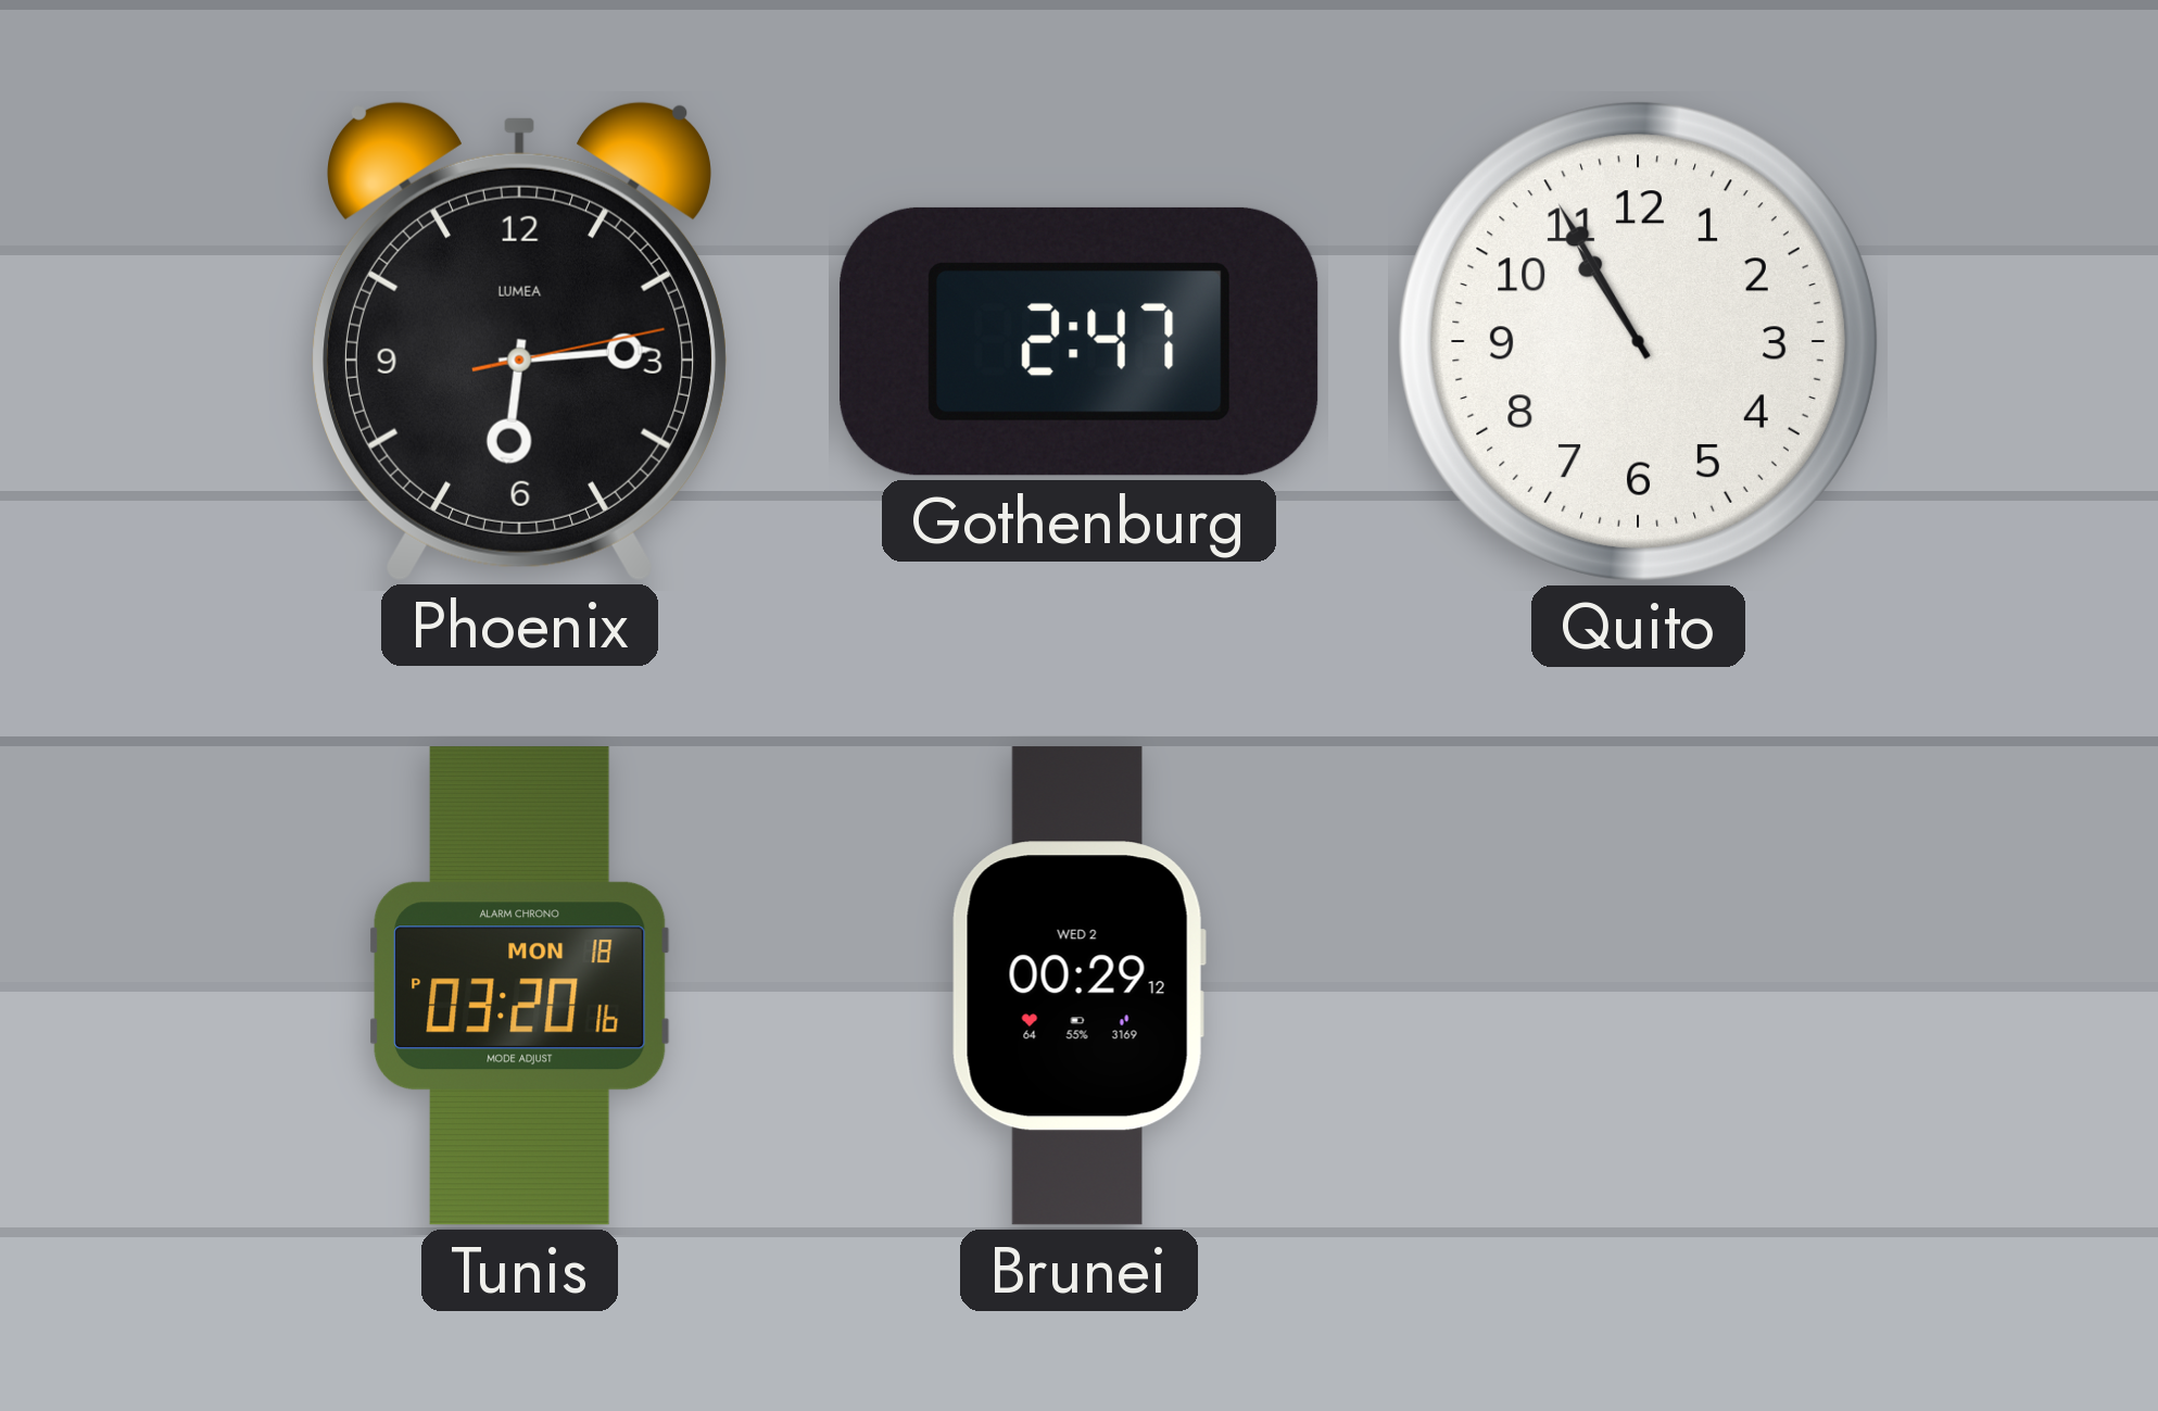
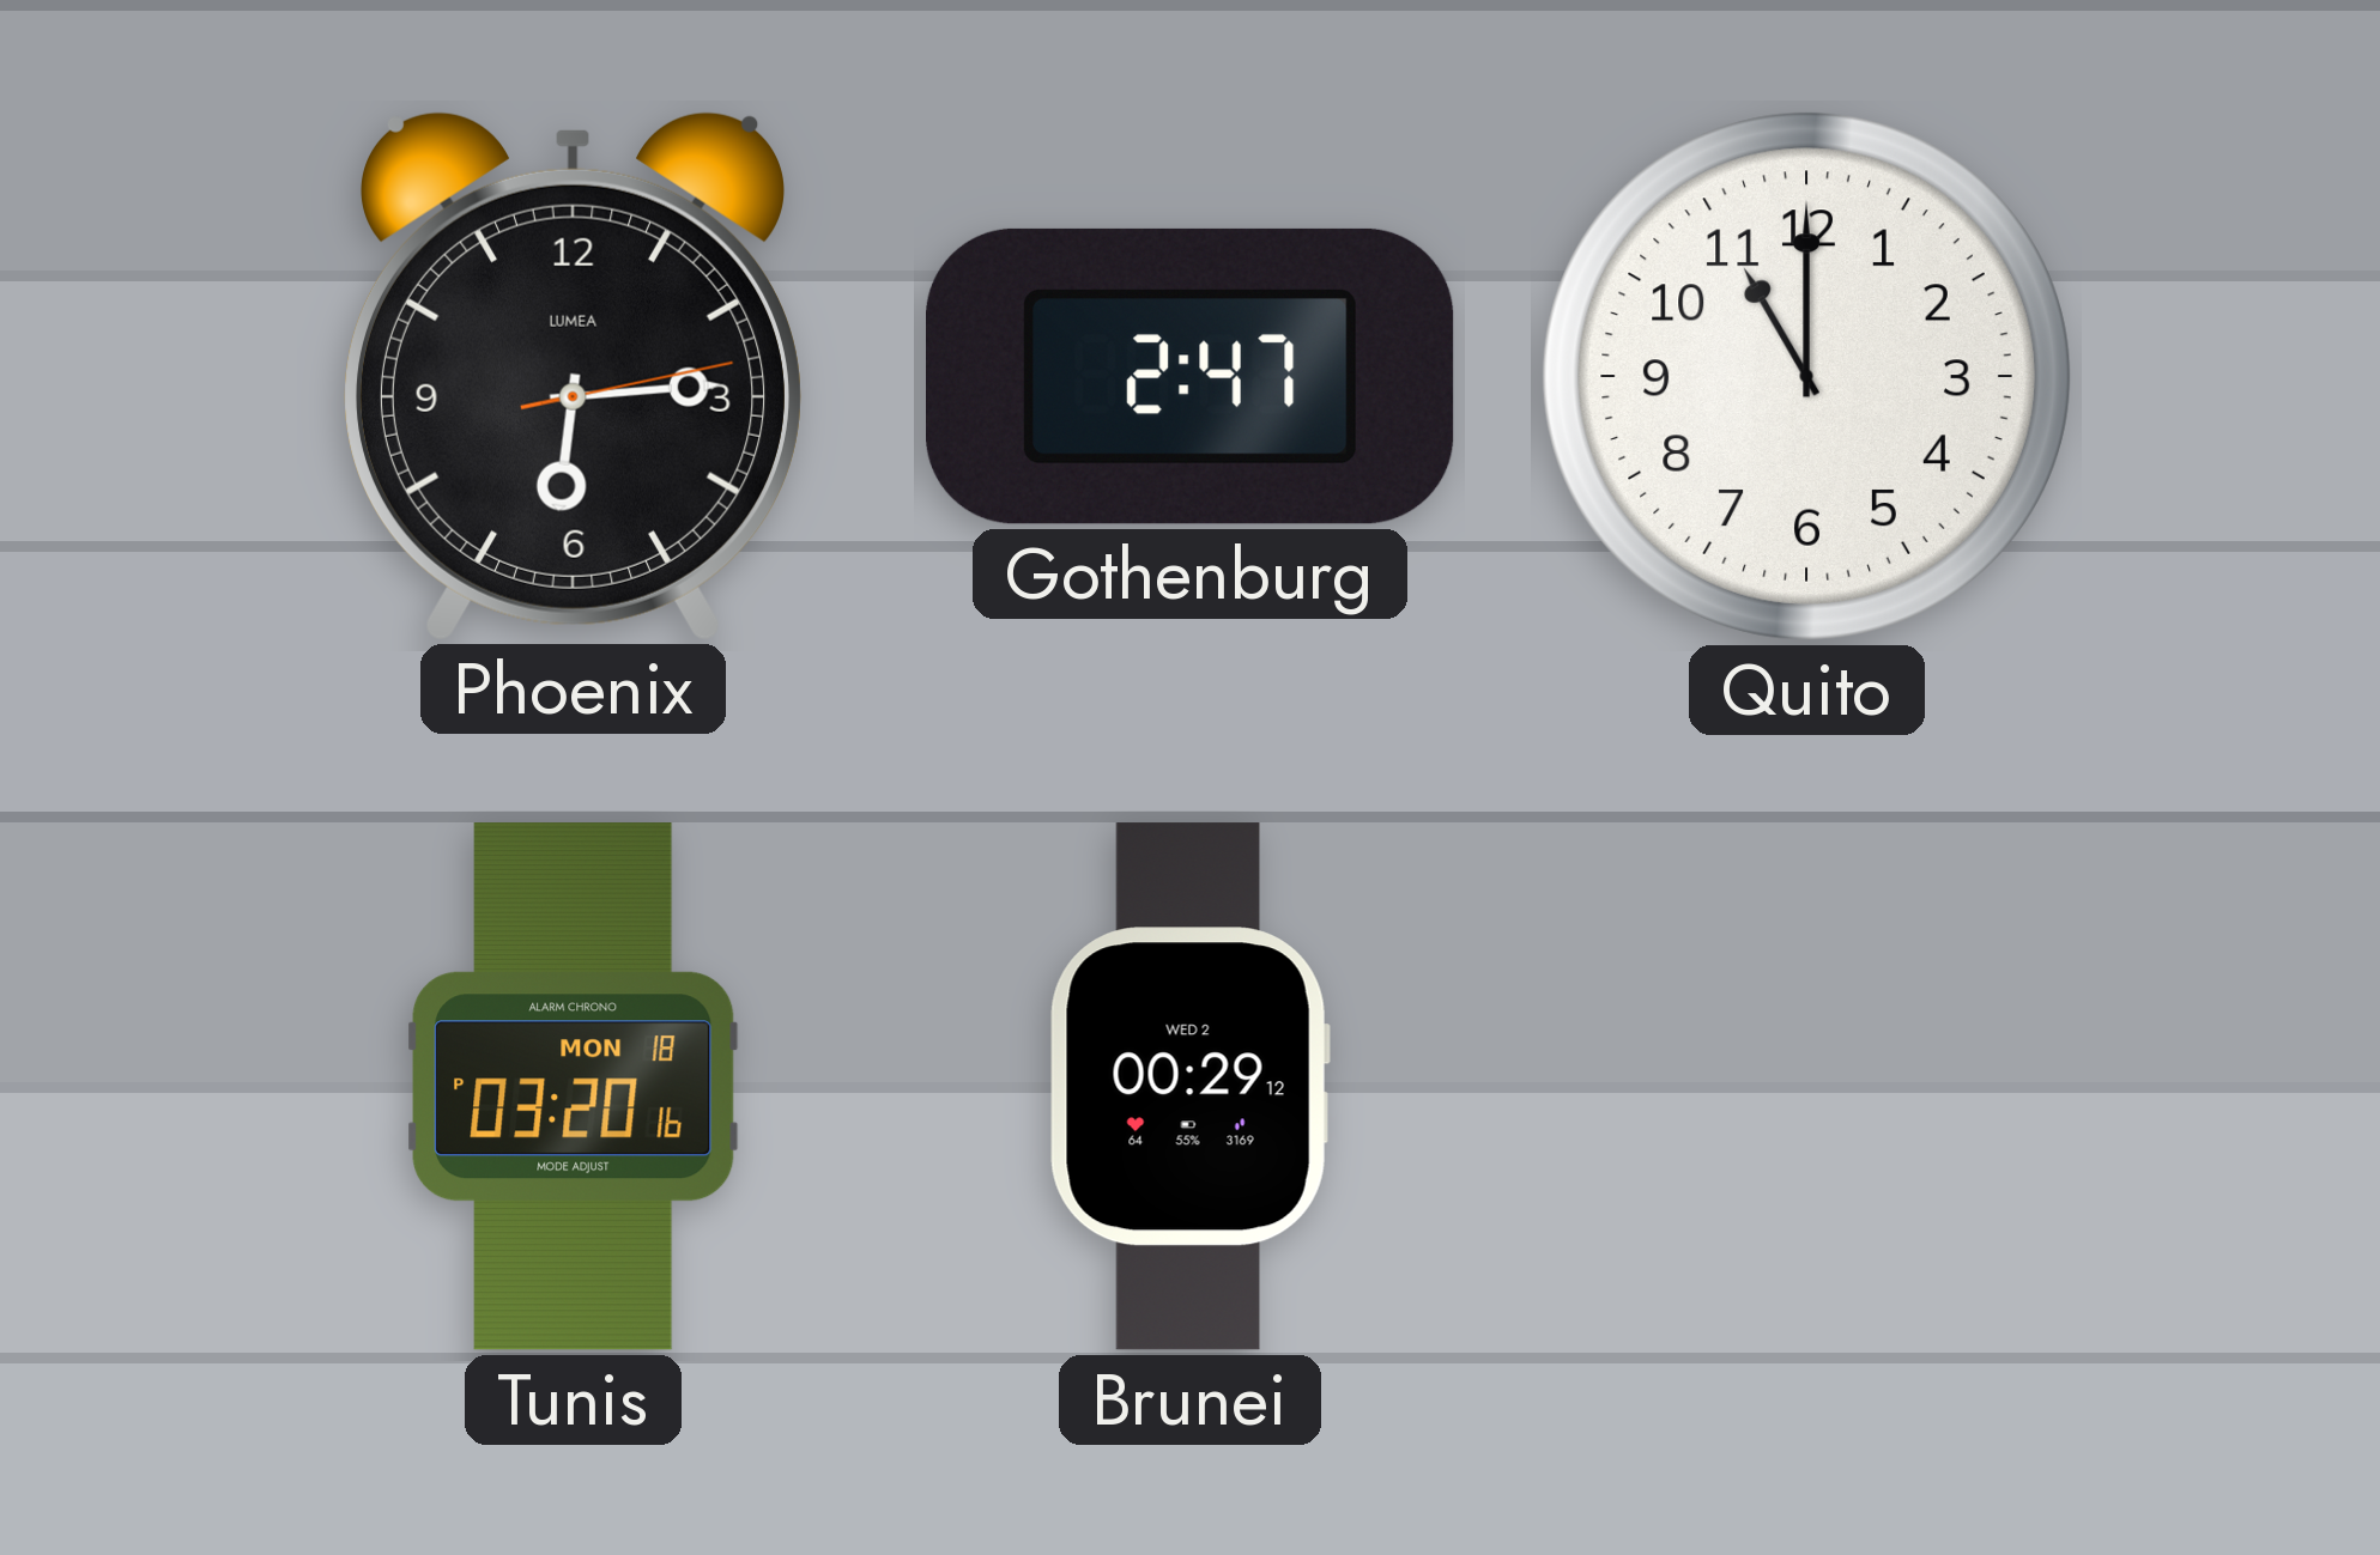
Quito: 10:55 -> 11:00
